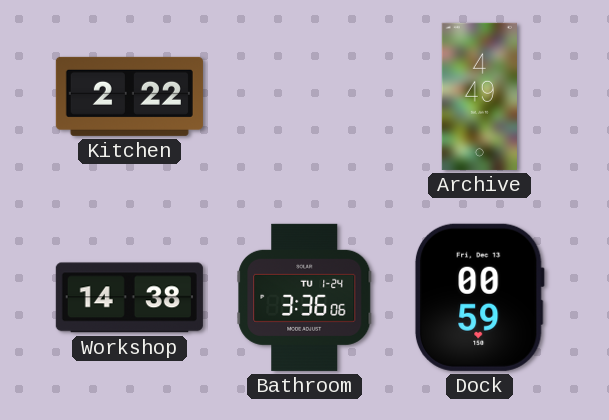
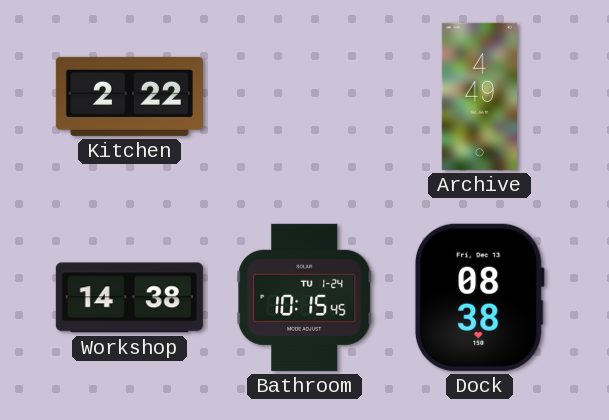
Bathroom: 3:36 -> 10:15
Dock: 00:59 -> 08:38
